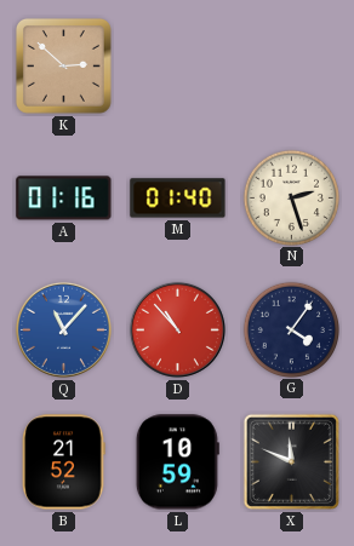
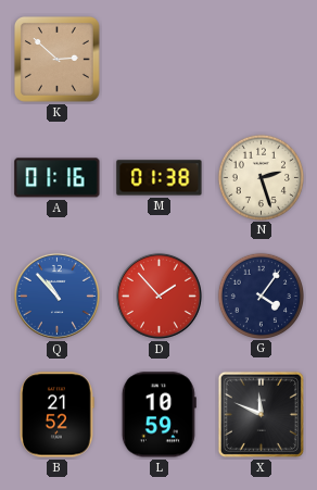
M: 01:40 -> 01:38
Q: 11:07 -> 10:53
D: 10:53 -> 1:53
